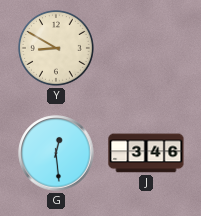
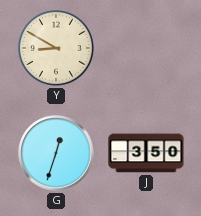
G: 12:29 -> 12:33
J: 3:46 -> 3:50
